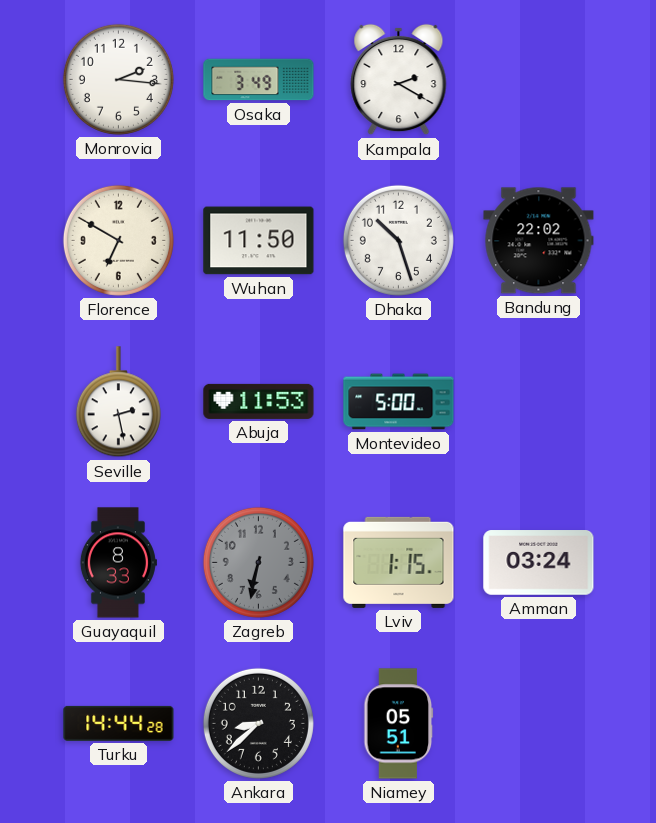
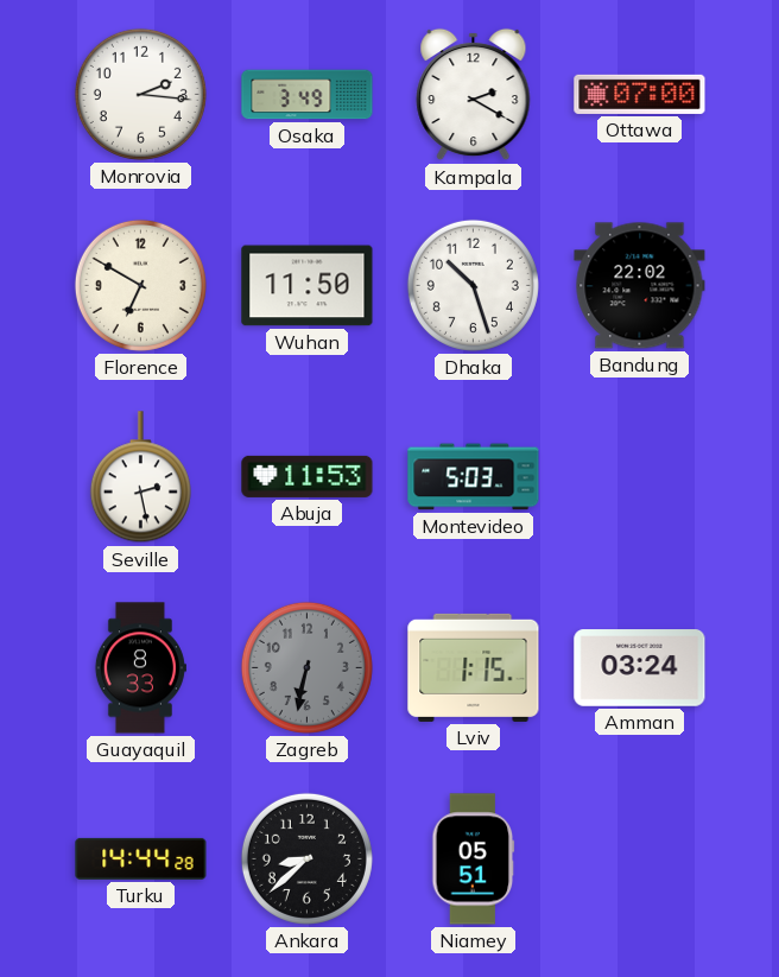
Ottawa: none -> 07:00
Montevideo: 5:00 -> 5:03
